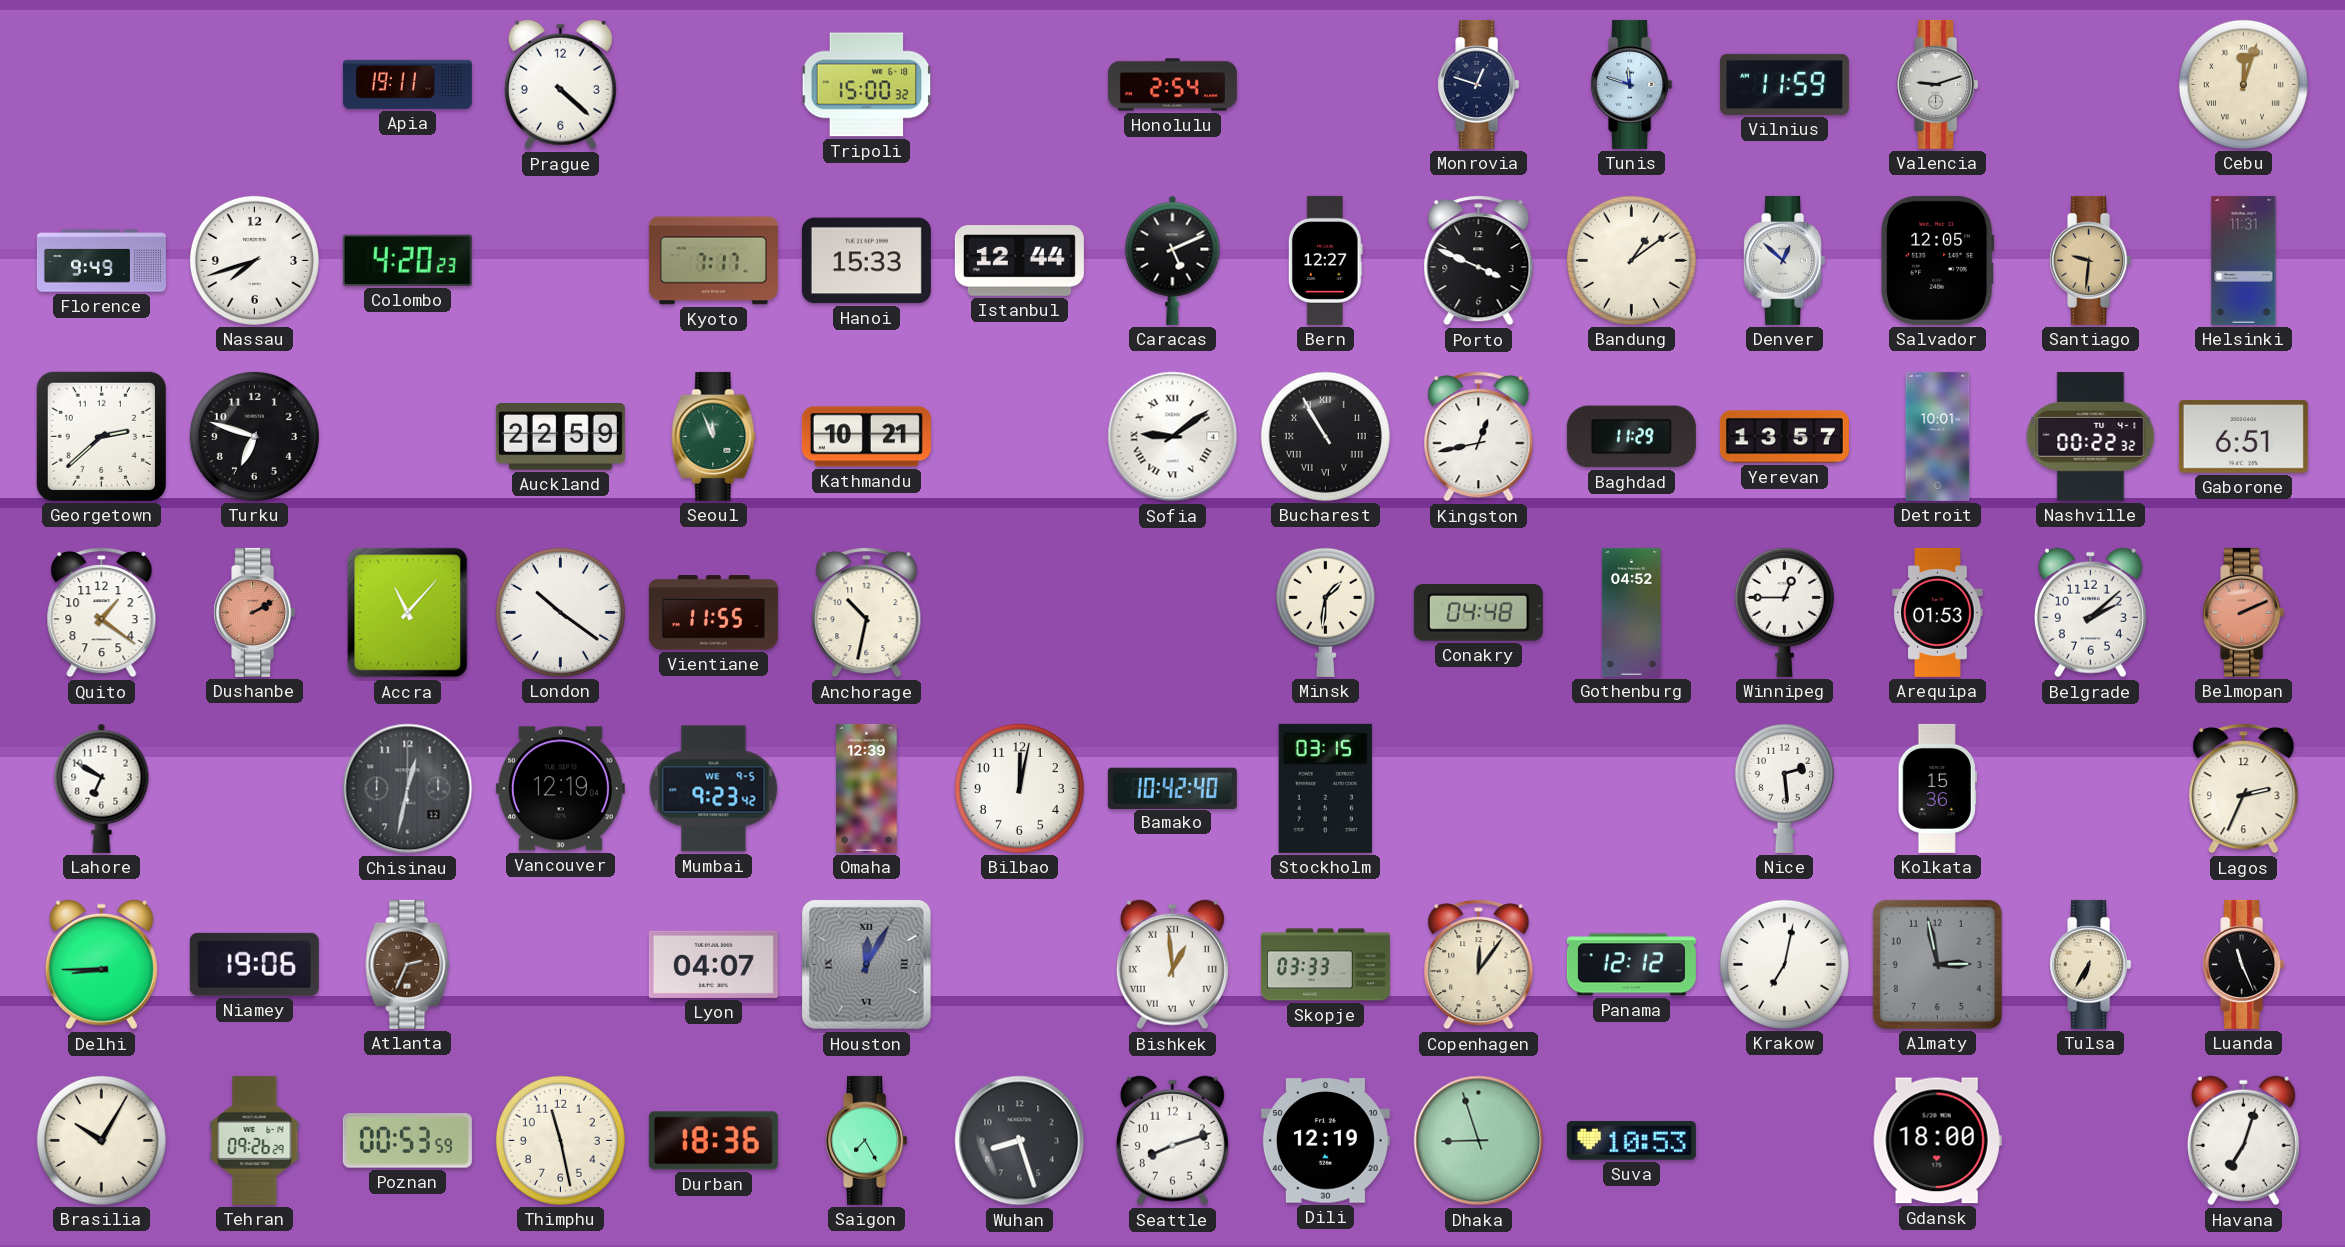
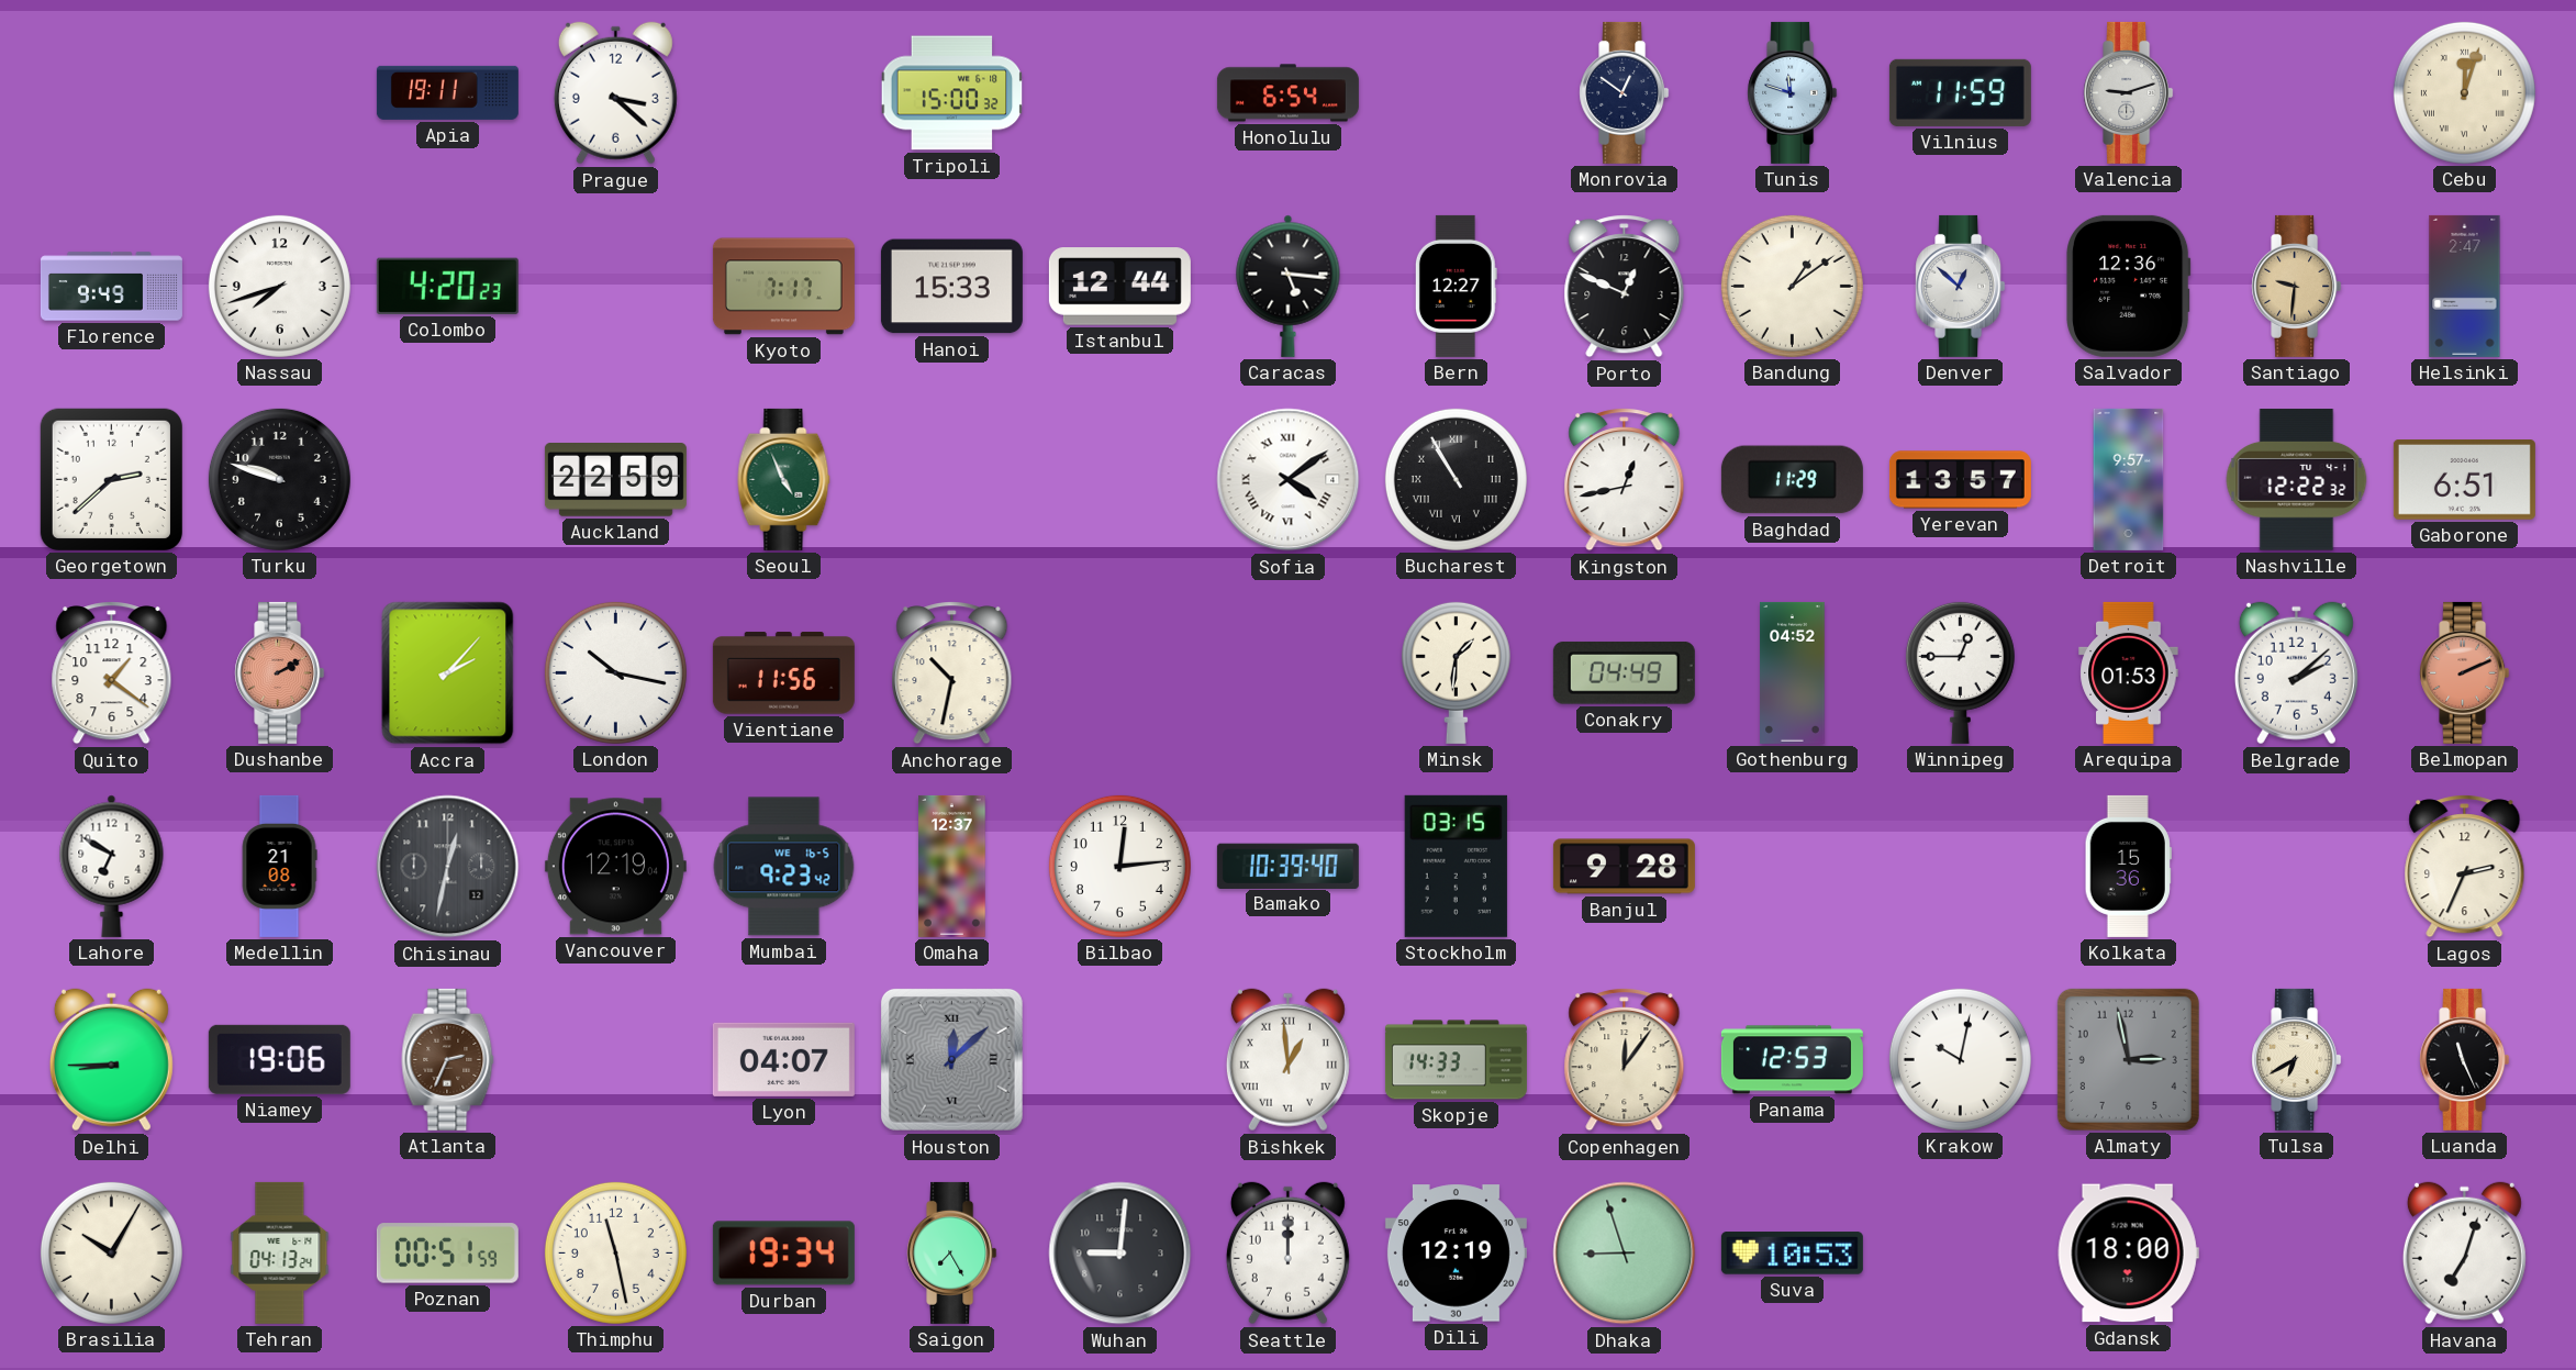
Prague: 4:22 -> 3:22
Honolulu: 2:54 -> 6:54
Monrovia: 12:48 -> 12:51
Caracas: 5:11 -> 5:16
Porto: 3:49 -> 12:49
Salvador: 12:05 -> 12:36
Helsinki: 11:31 -> 2:47
Turku: 6:48 -> 9:48
Seoul: 11:56 -> 4:56
Kathmandu: 10:21 -> none
Sofia: 9:09 -> 4:09
Detroit: 10:01 -> 9:57
Nashville: 00:22 -> 12:22
Accra: 11:07 -> 2:07
London: 10:21 -> 10:17
Vientiane: 11:55 -> 11:56
Conakry: 04:48 -> 04:49
Medellin: none -> 21:08
Mumbai date: WE 9-5 -> WE 16-5
Omaha: 12:39 -> 12:37
Bilbao: 12:02 -> 12:14
Bamako: 10:42 -> 10:39
Banjul: none -> 9:28
Nice: 2:29 -> none
Houston: 12:05 -> 12:08
Skopje: 03:33 -> 14:33
Panama: 12:12 -> 12:53
Krakow: 7:02 -> 10:02
Tulsa: 6:35 -> 6:40
Tehran: 09:26 -> 04:13
Poznan: 00:53 -> 00:51
Durban: 18:36 -> 19:34
Wuhan: 8:27 -> 9:01
Seattle: 8:12 -> 12:00
